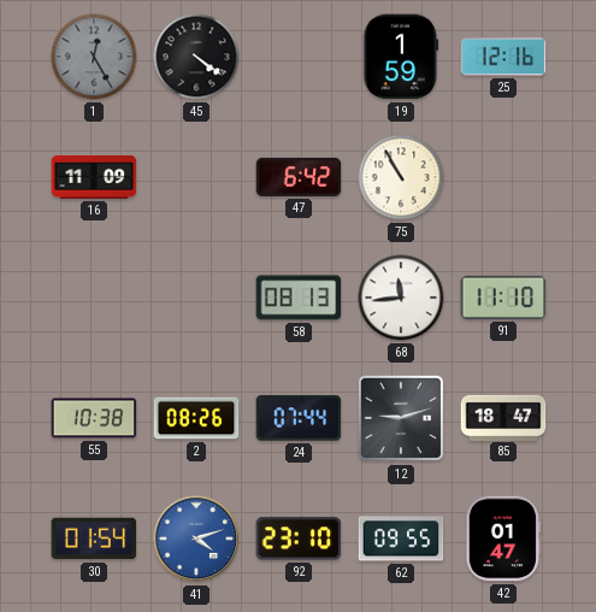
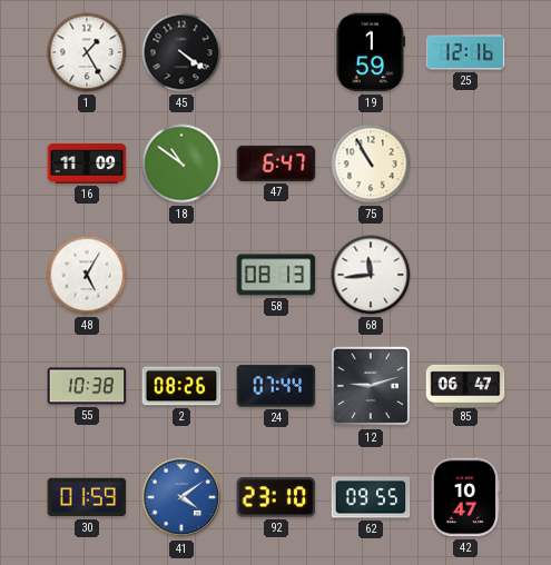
1: 12:25 -> 1:25
1 dial: grey -> white
18: none -> 10:51
47: 6:42 -> 6:47
48: none -> 5:05
91: 11:10 -> none
85: 18:47 -> 06:47
30: 01:54 -> 01:59
41: 4:12 -> 4:09
42: 01:47 -> 10:47
